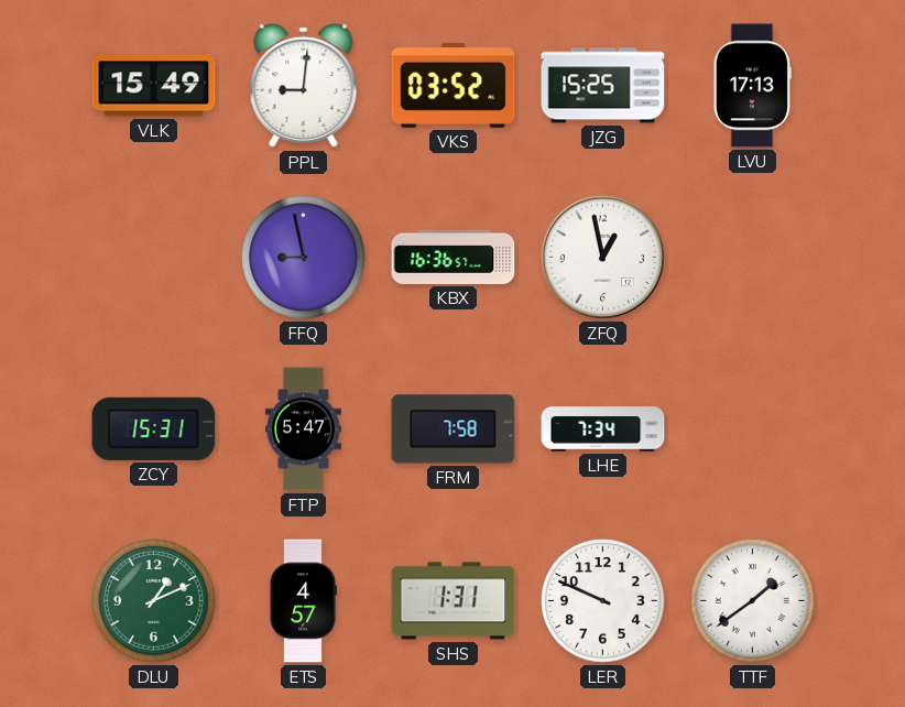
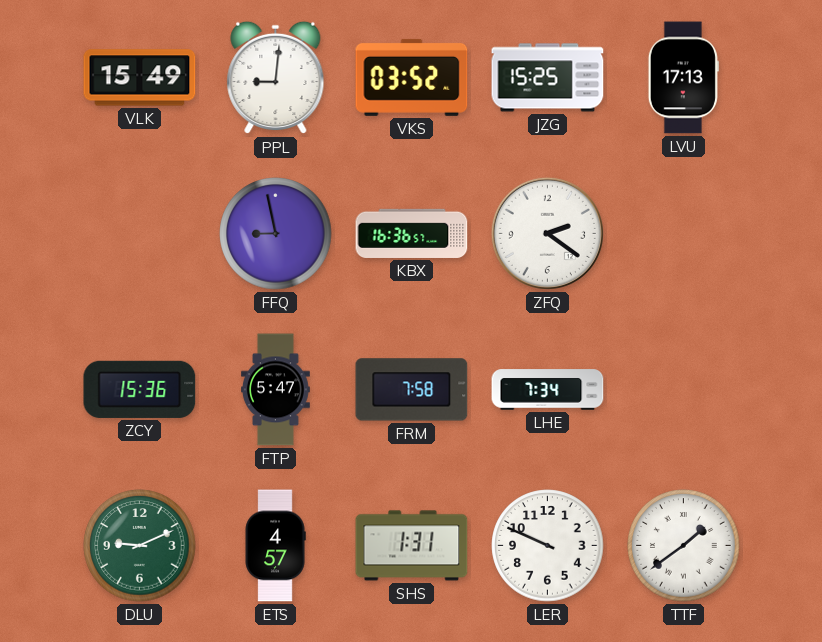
ZFQ: 12:58 -> 2:21
ZCY: 15:31 -> 15:36
DLU: 1:11 -> 9:11
